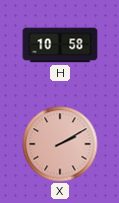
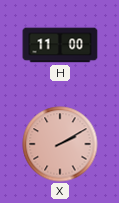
H: 10:58 -> 11:00
